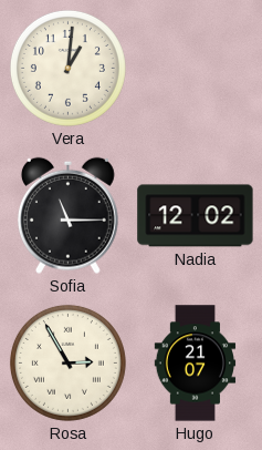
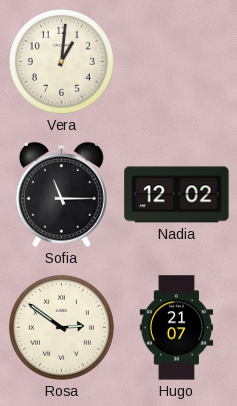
Rosa: 2:55 -> 2:51
